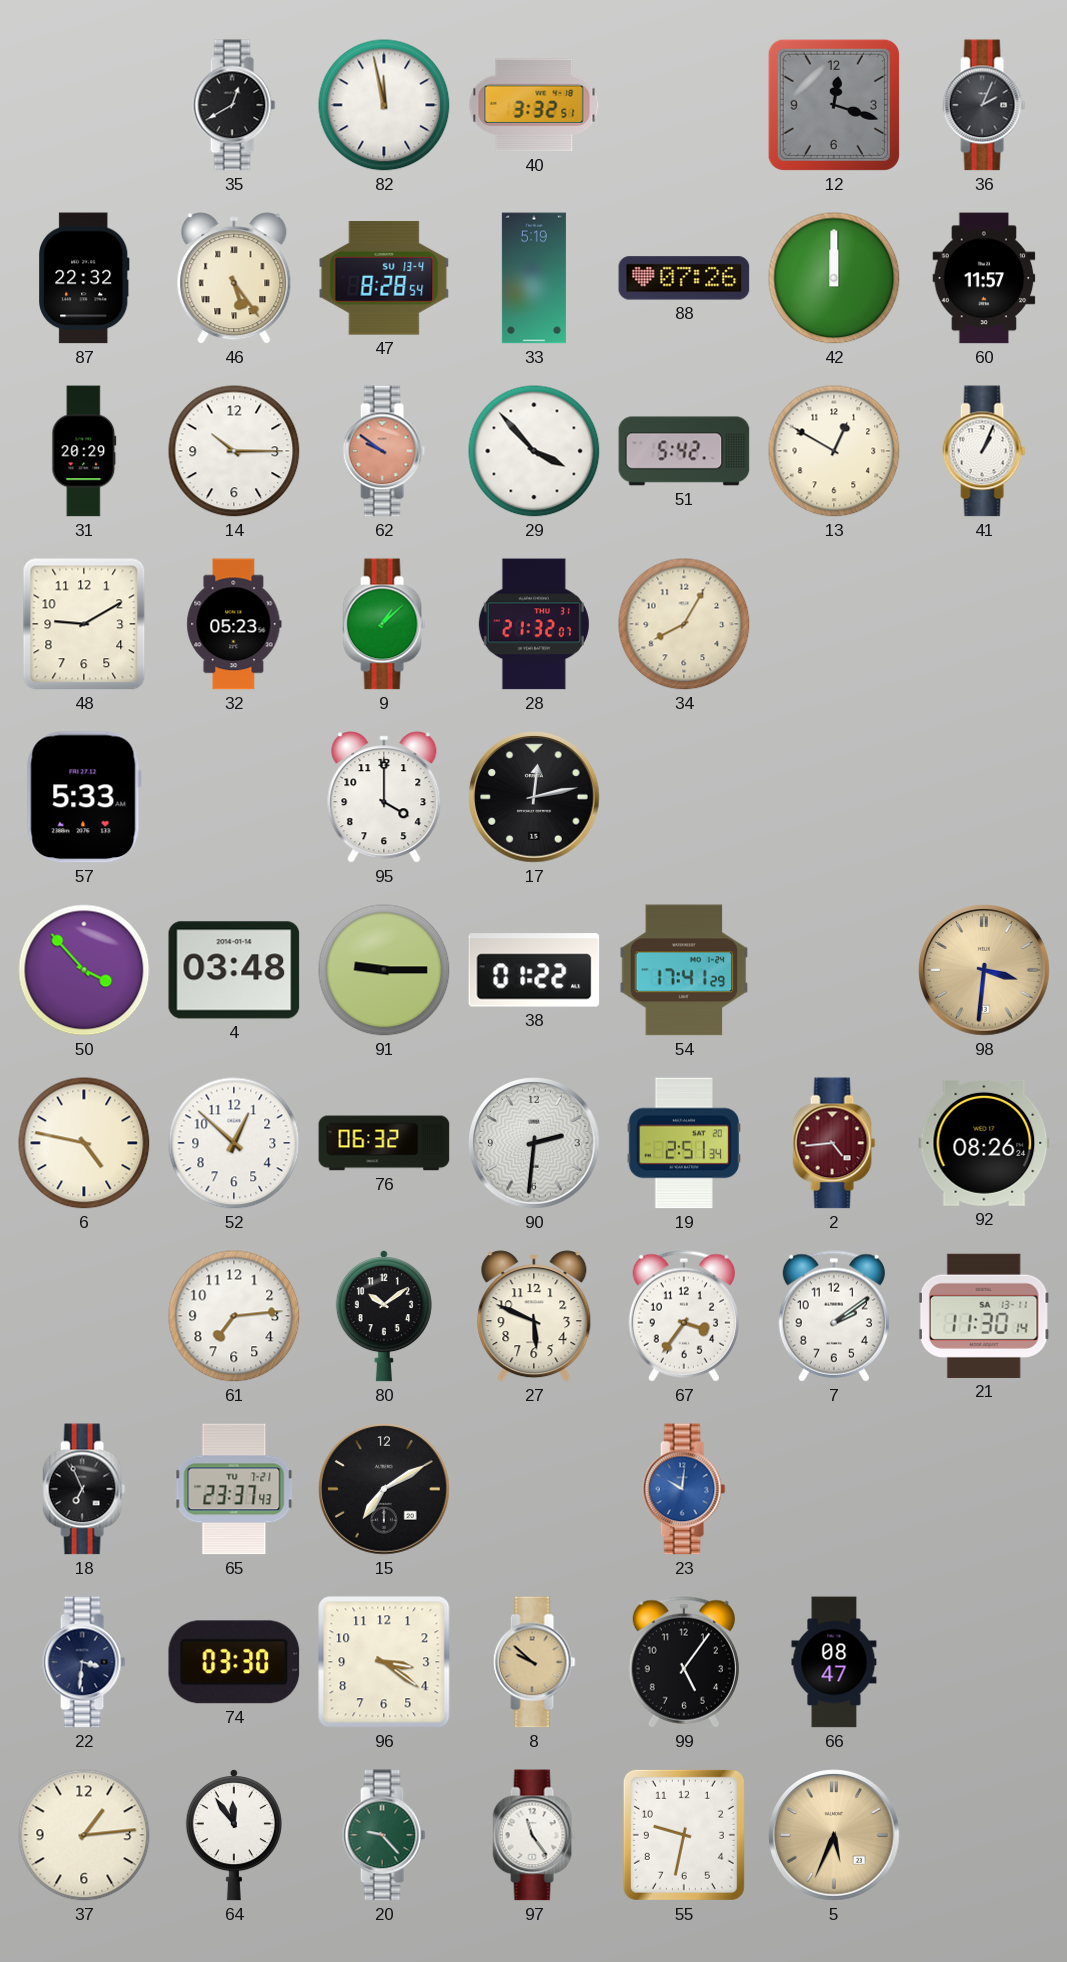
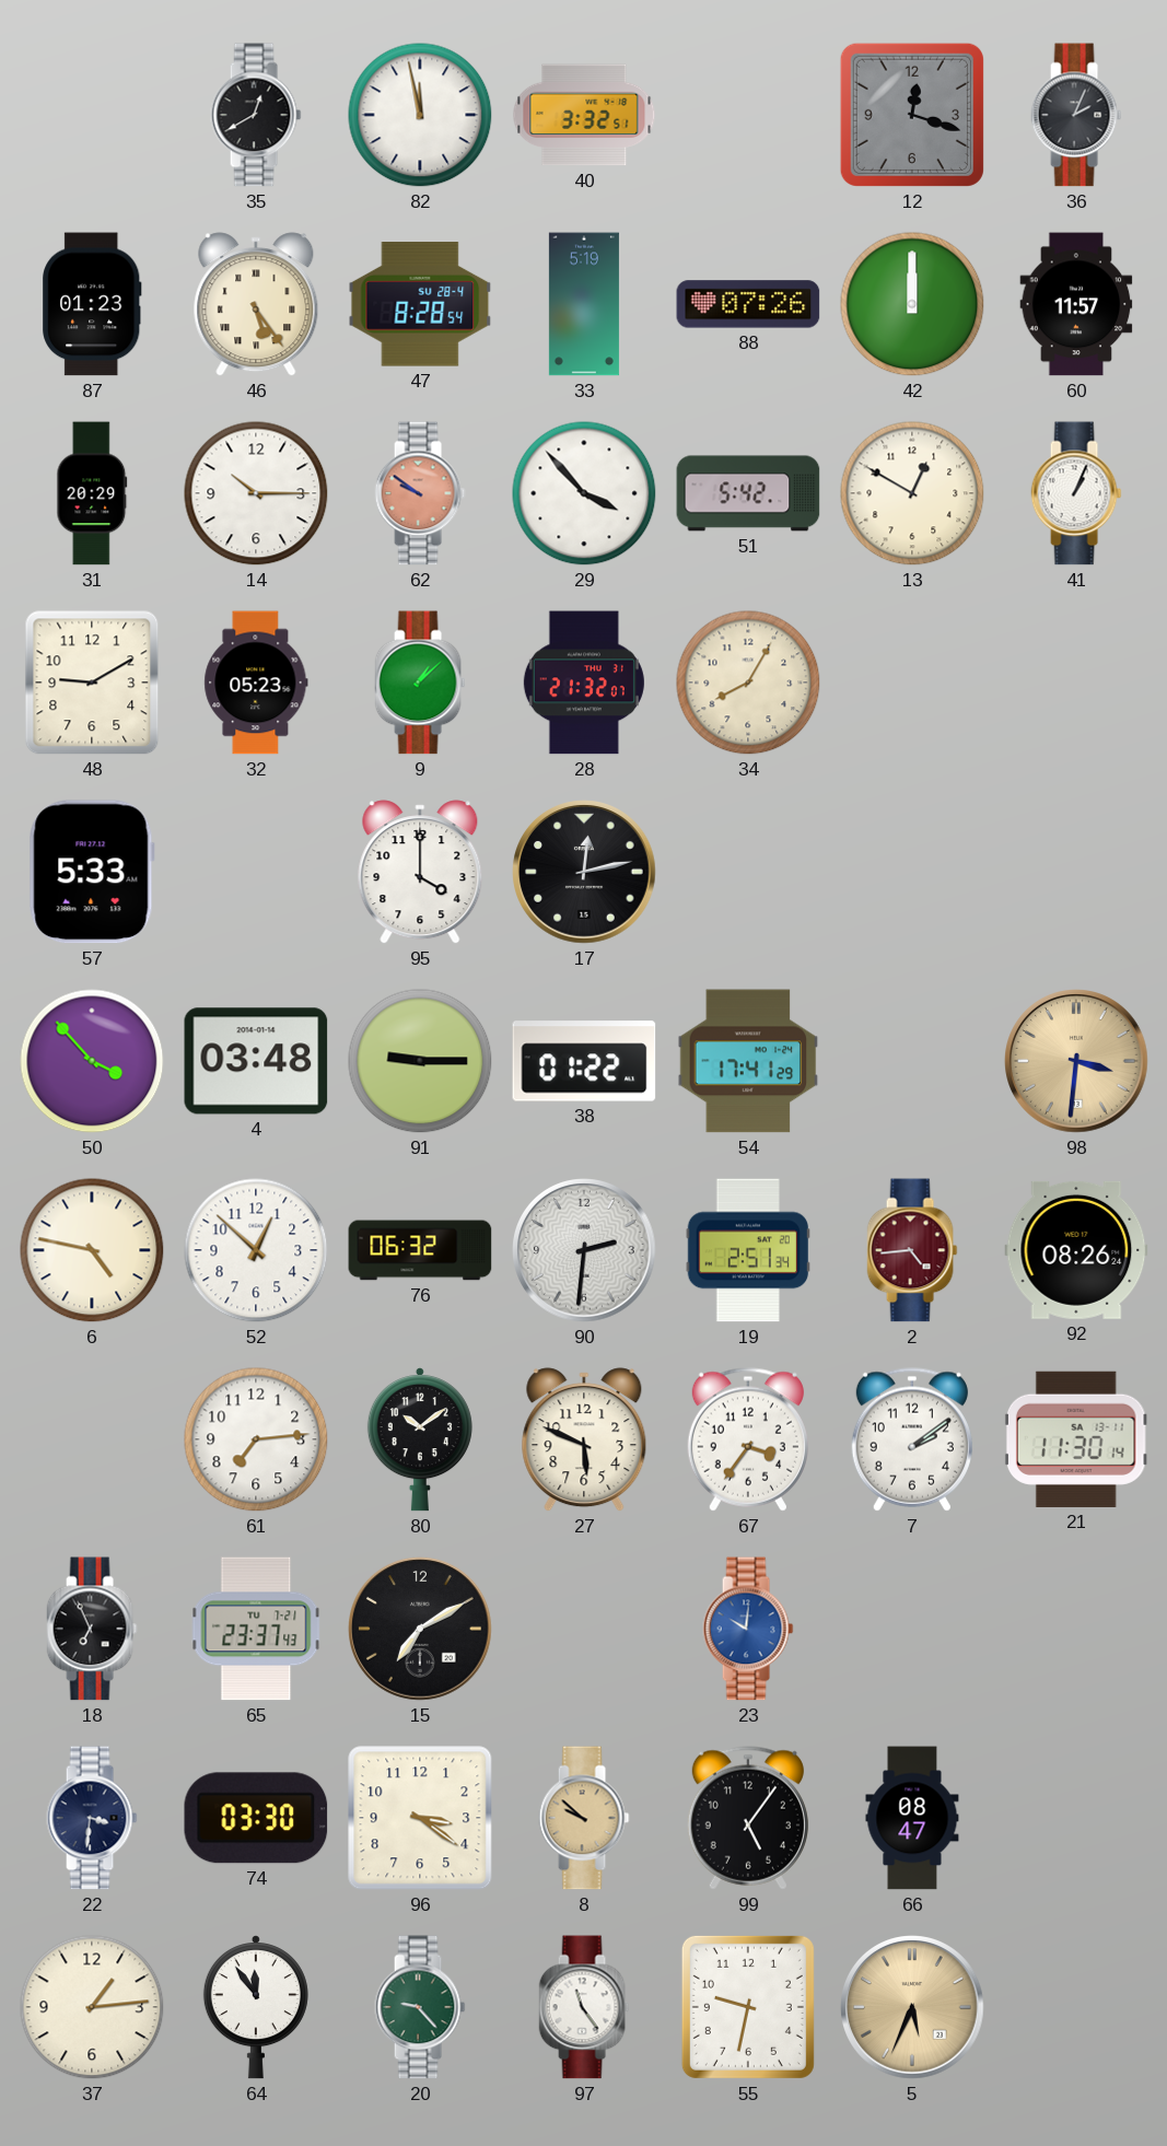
87: 22:32 -> 01:23
47 date: SU 13-4 -> SU 28-4
